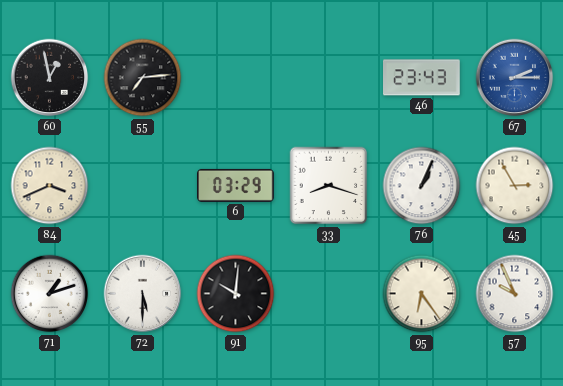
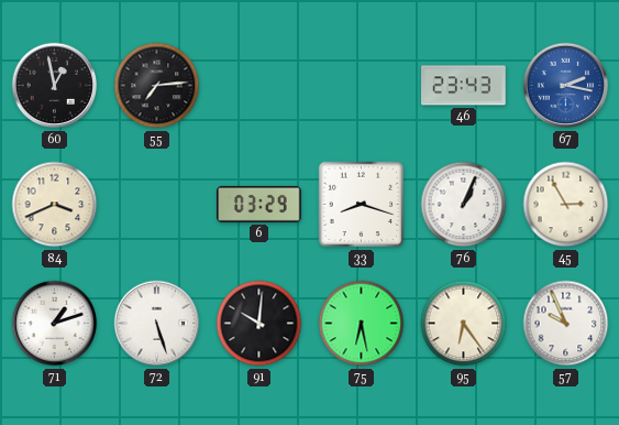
67: 2:15 -> 2:17
72: 5:30 -> 5:27
75: none -> 6:28
